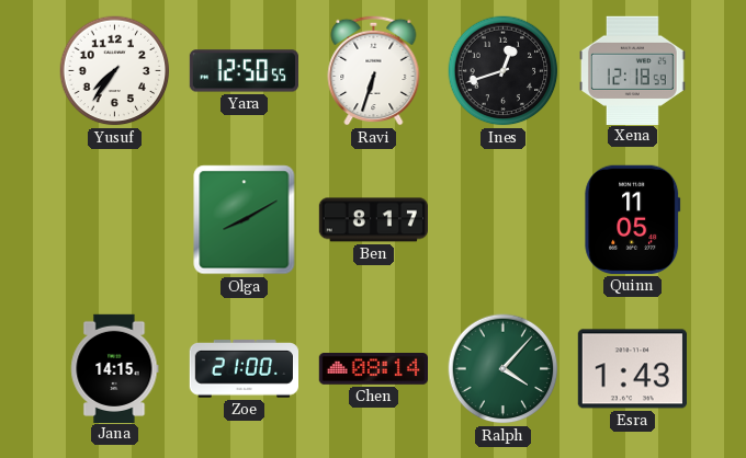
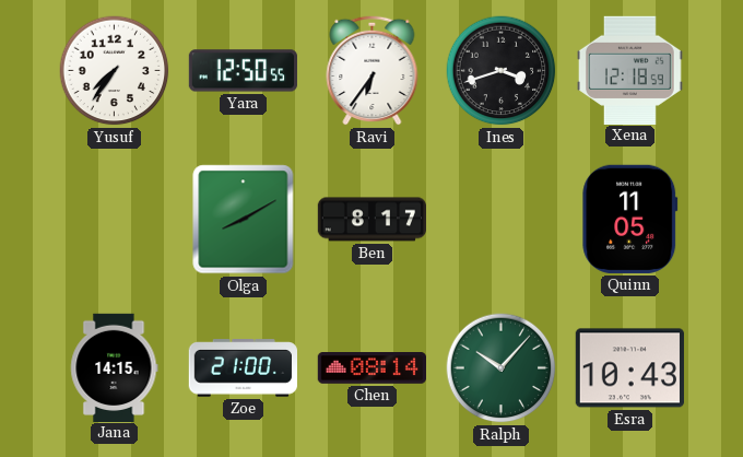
Ravi: 6:33 -> 6:36
Ines: 12:42 -> 3:42
Ralph: 4:07 -> 10:07
Esra: 1:43 -> 10:43
